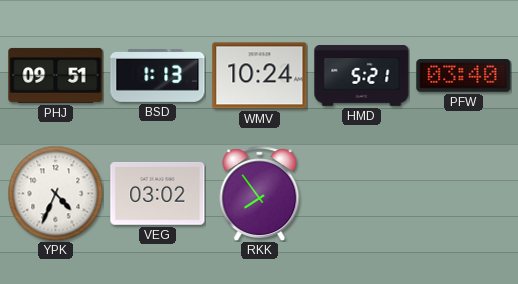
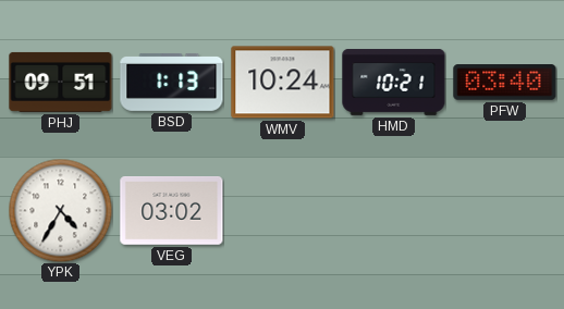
HMD: 5:21 -> 10:21
YPK: 4:34 -> 4:35
RKK: 7:54 -> none
